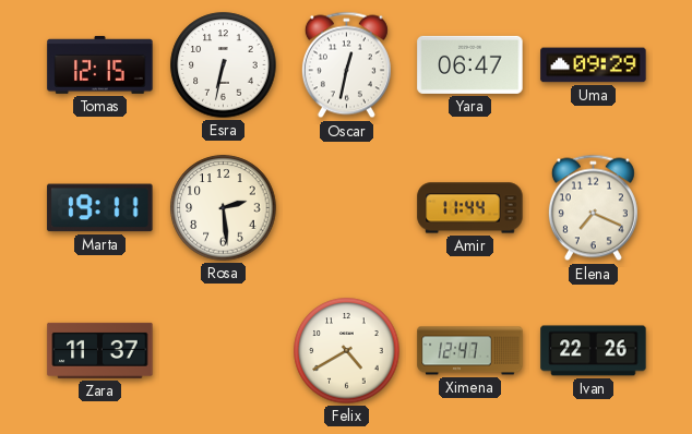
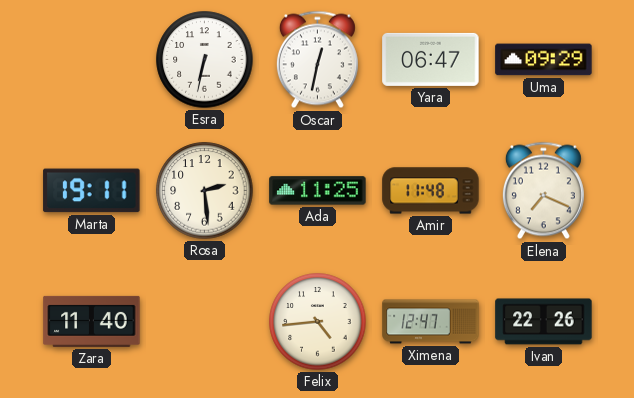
Tomas: 12:15 -> none
Ada: none -> 11:25
Amir: 11:44 -> 11:48
Zara: 11:37 -> 11:40
Felix: 4:40 -> 4:44
